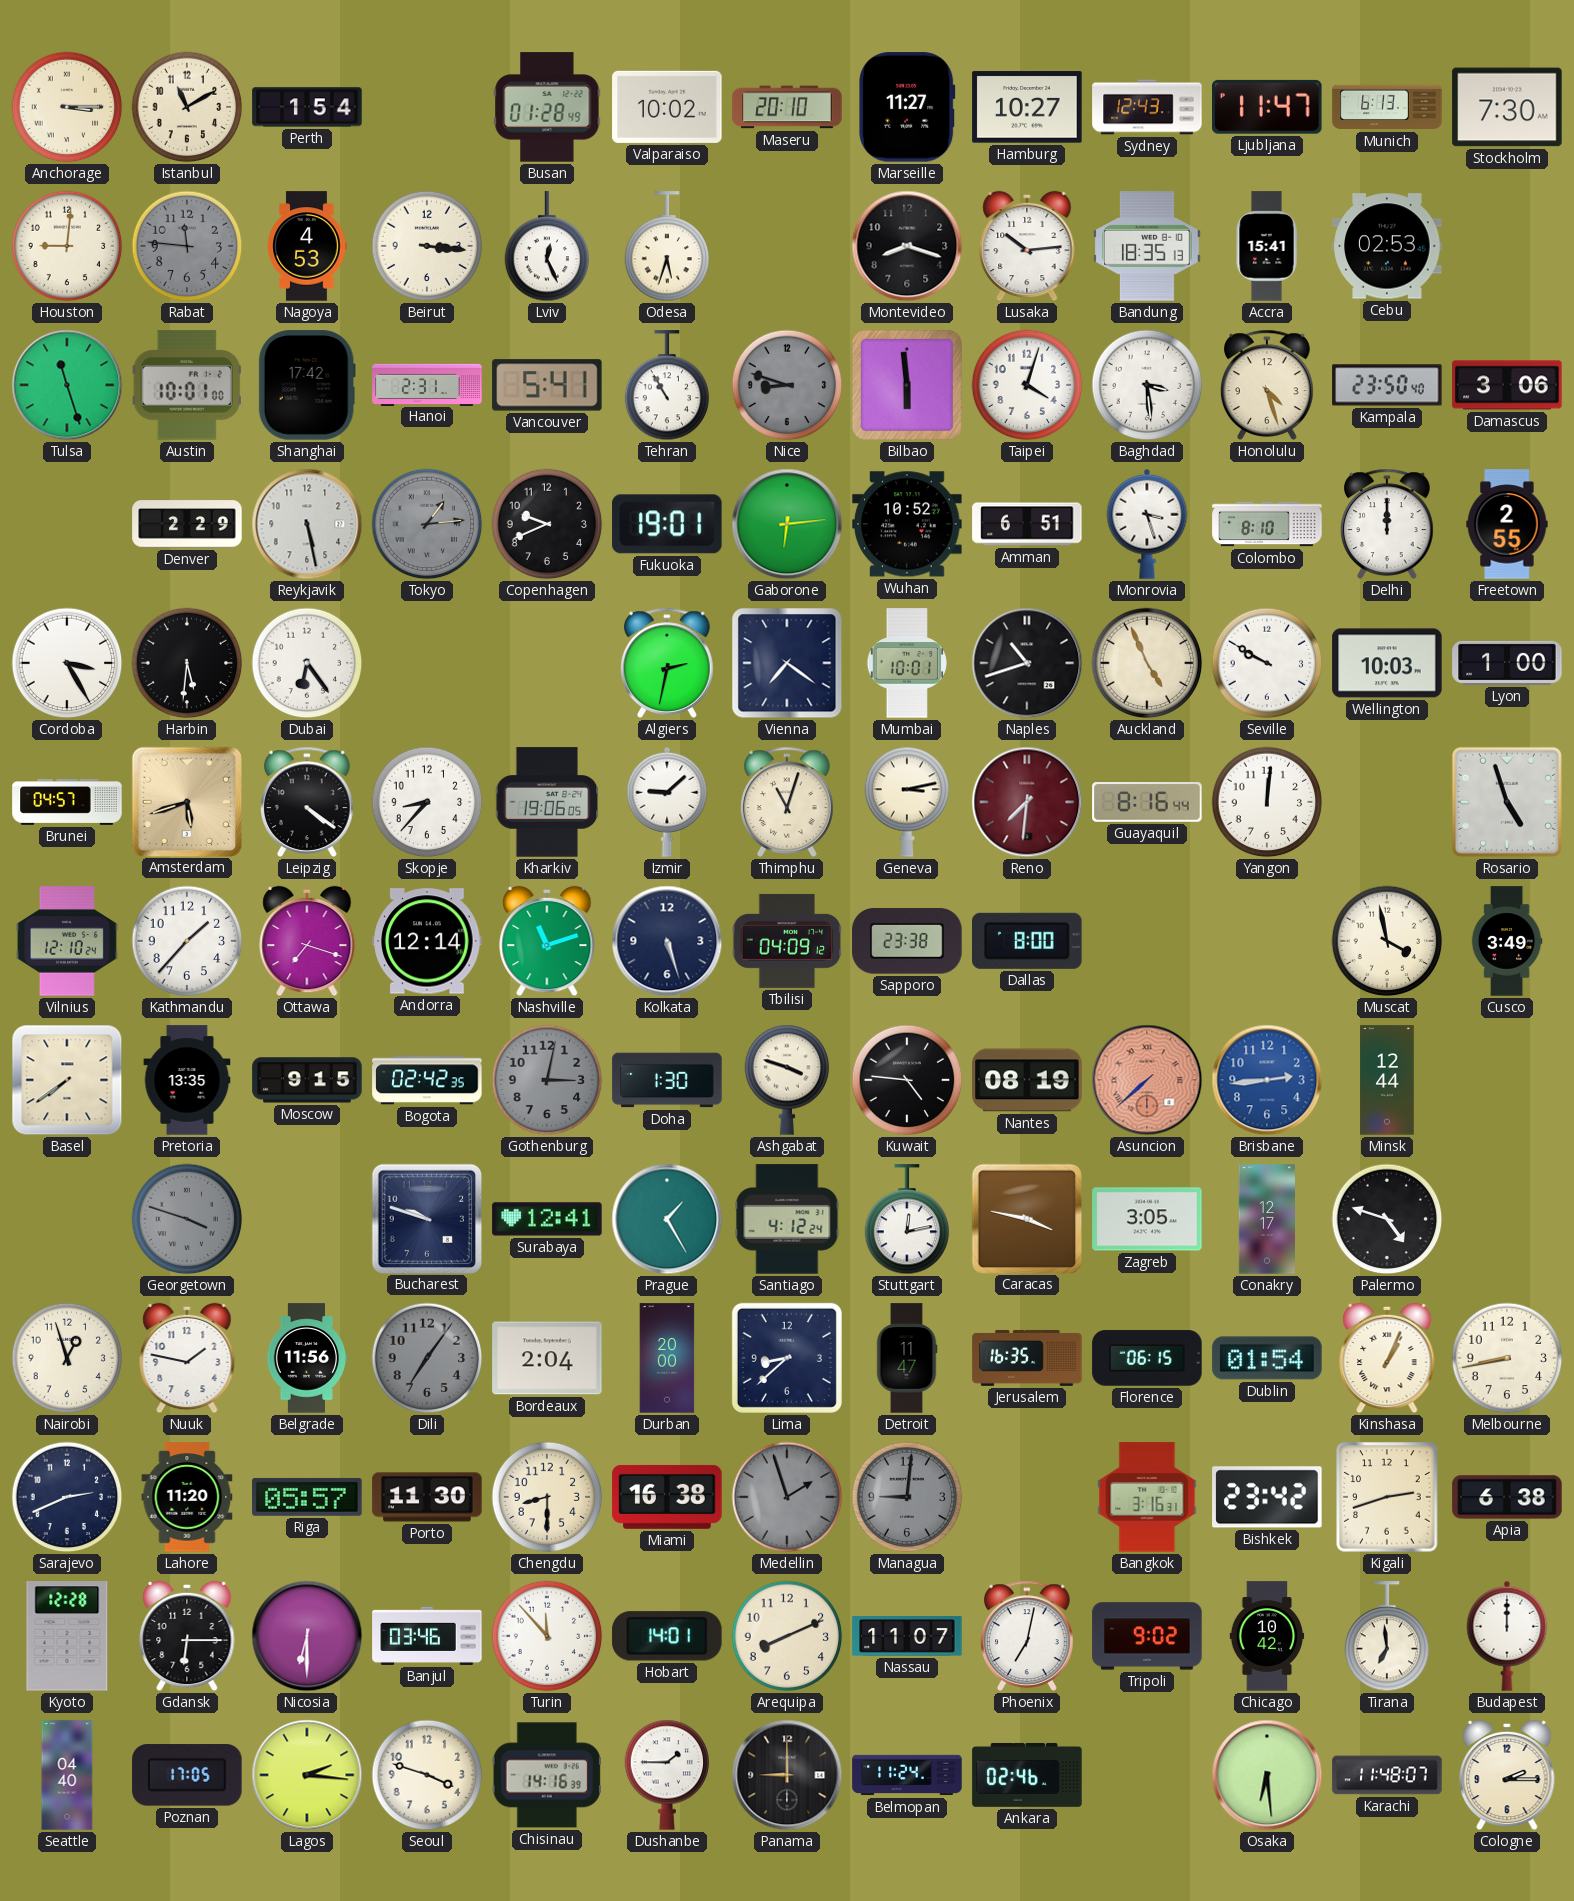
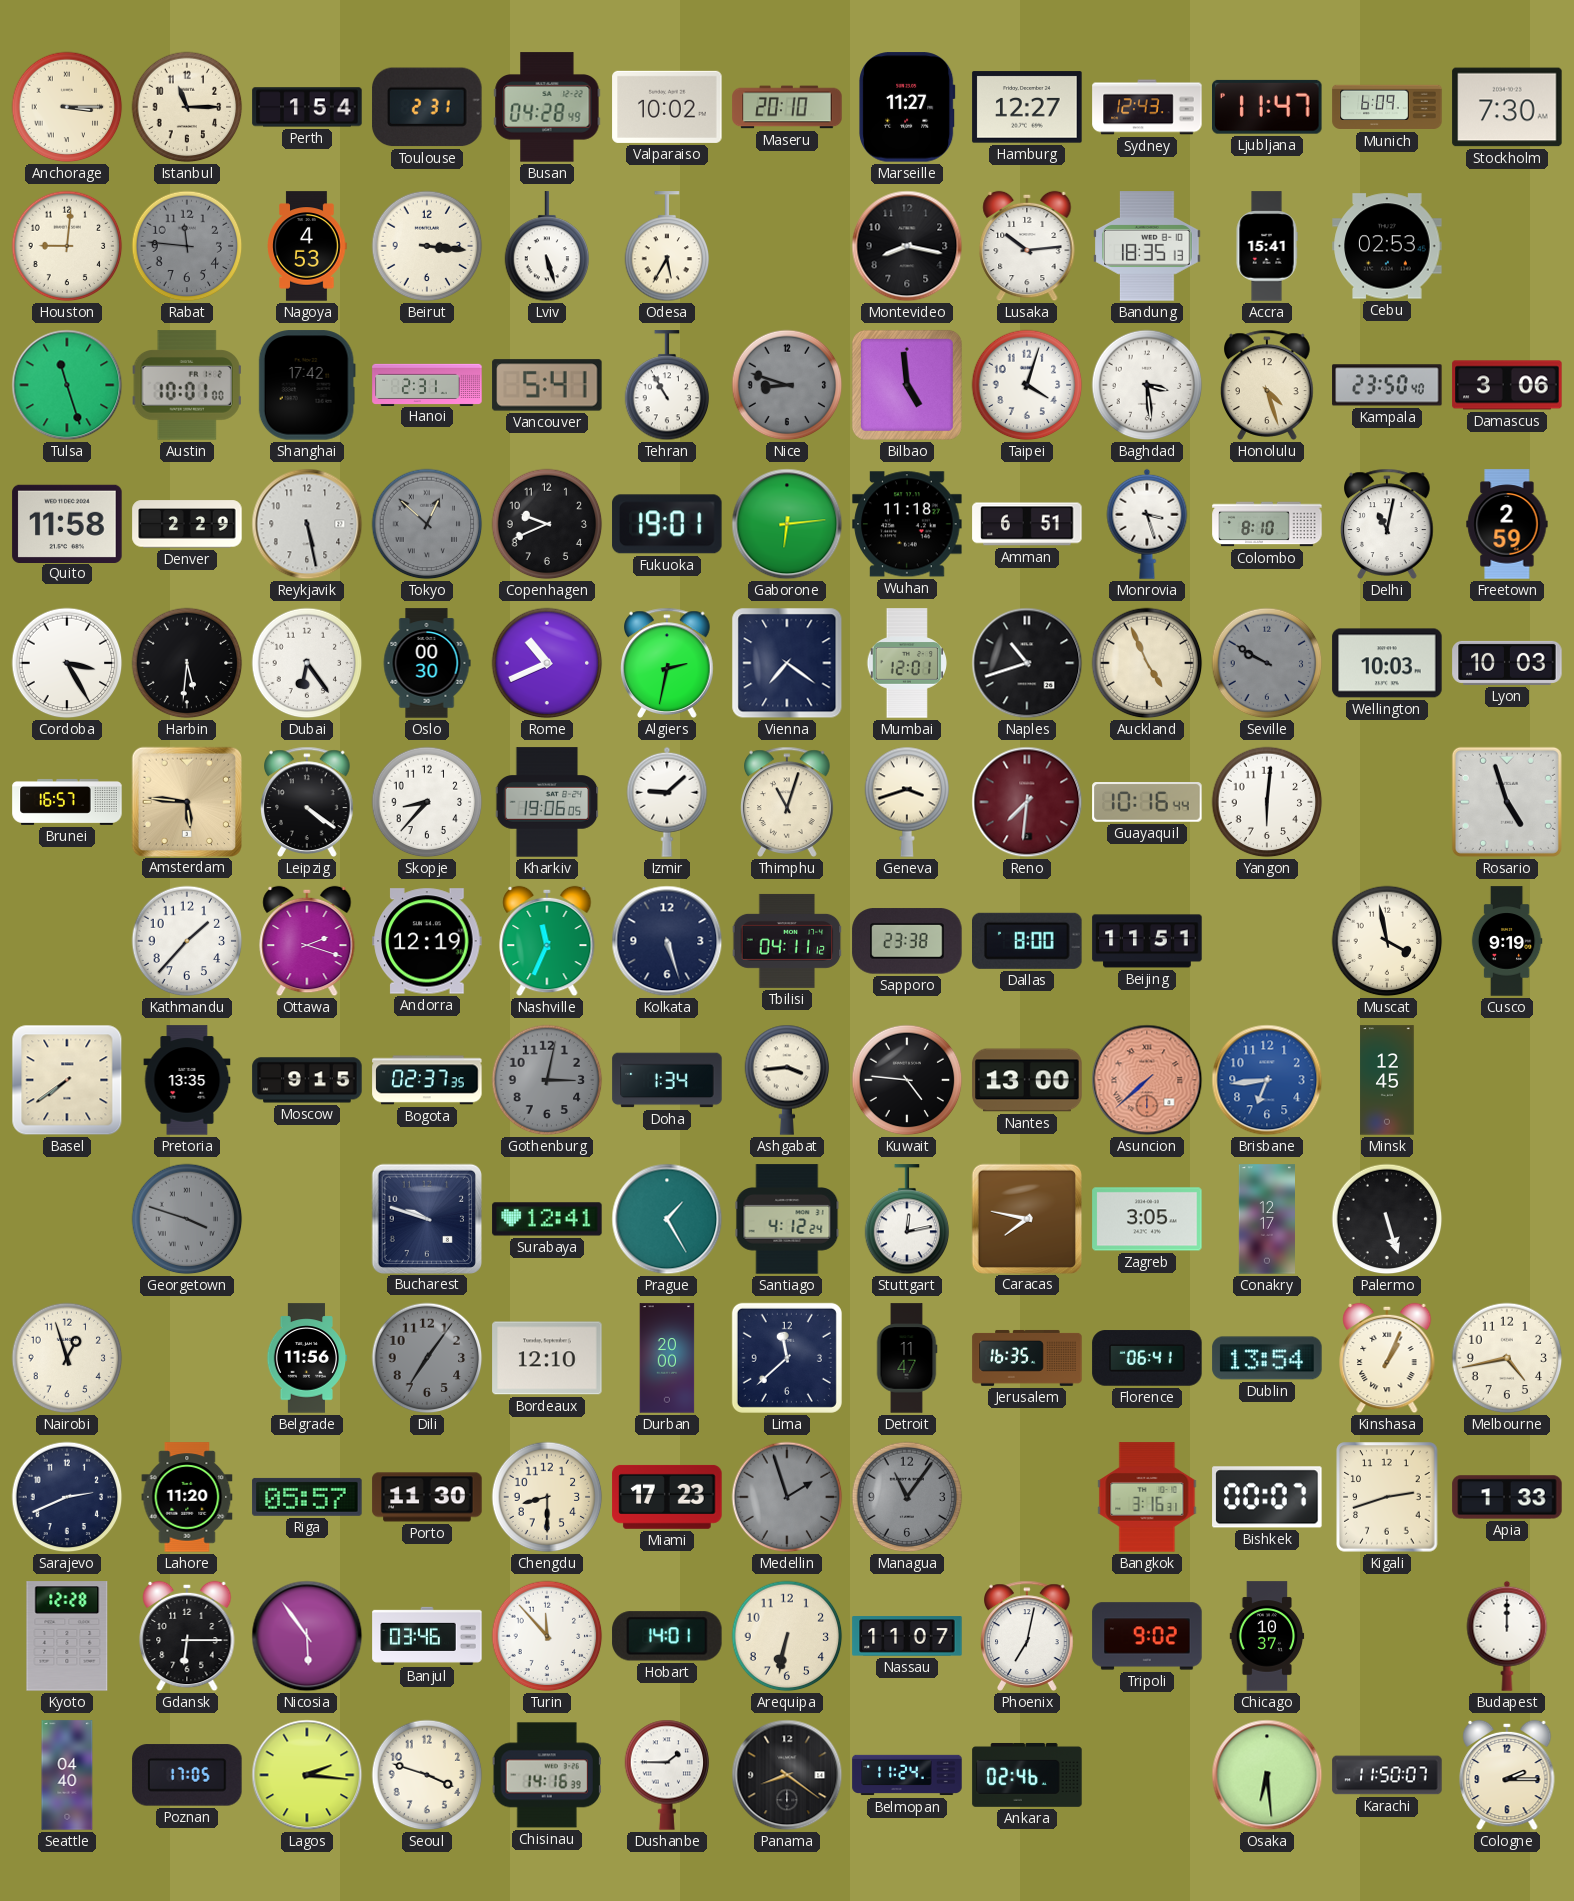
Istanbul: 11:10 -> 11:15
Toulouse: none -> 2:31
Busan: 01:28 -> 04:28
Hamburg: 10:27 -> 12:27
Munich: 6:13 -> 6:09
Lviv: 12:26 -> 5:27
Odesa: 5:33 -> 5:35
Montevideo: 8:18 -> 8:17
Bilbao: 5:59 -> 4:59
Quito: none -> 11:58
Tokyo: 1:14 -> 12:52
Wuhan: 10:52 -> 11:18
Delhi: 12:00 -> 11:02
Freetown: 2:55 -> 2:59
Oslo: none -> 00:30
Rome: none -> 10:41
Mumbai: 10:01 -> 12:01
Seville dial: white -> grey
Lyon: 1:00 -> 10:03
Brunei: 04:57 -> 16:57
Amsterdam: 5:42 -> 5:46
Geneva: 3:13 -> 3:42
Guayaquil: 8:16 -> 10:16
Yangon: 12:01 -> 6:01
Vilnius: 12:10 -> none
Ottawa: 7:18 -> 2:18
Andorra: 12:14 -> 12:19
Nashville: 11:12 -> 11:34
Tbilisi: 04:09 -> 04:11
Beijing: none -> 11:51
Cusco: 3:49 -> 9:19
Bogota: 02:42 -> 02:37
Doha: 1:30 -> 1:34
Ashgabat: 3:48 -> 3:44
Nantes: 08:19 -> 13:00
Brisbane: 2:44 -> 6:44
Minsk: 12:44 -> 12:45
Caracas: 3:47 -> 7:47
Palermo: 4:48 -> 5:27
Nuuk: 1:47 -> none
Bordeaux: 2:04 -> 12:10
Lima: 8:38 -> 11:38
Florence: 06:15 -> 06:41
Dublin: 01:54 -> 13:54
Melbourne: 8:43 -> 4:43
Miami: 16:38 -> 17:23
Managua: 9:01 -> 11:06
Bishkek: 23:42 -> 00:07
Apia: 6:38 -> 1:33
Nicosia: 6:30 -> 5:54
Arequipa: 8:11 -> 6:32
Chicago: 10:42 -> 10:37
Tirana: 6:59 -> none
Panama: 9:00 -> 8:21
Karachi: 11:48 -> 11:50
